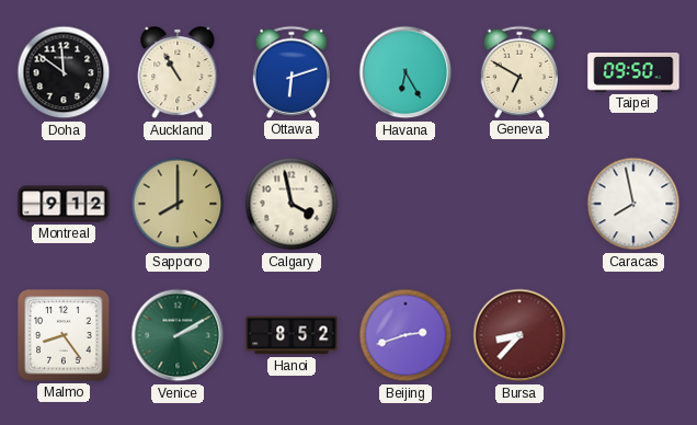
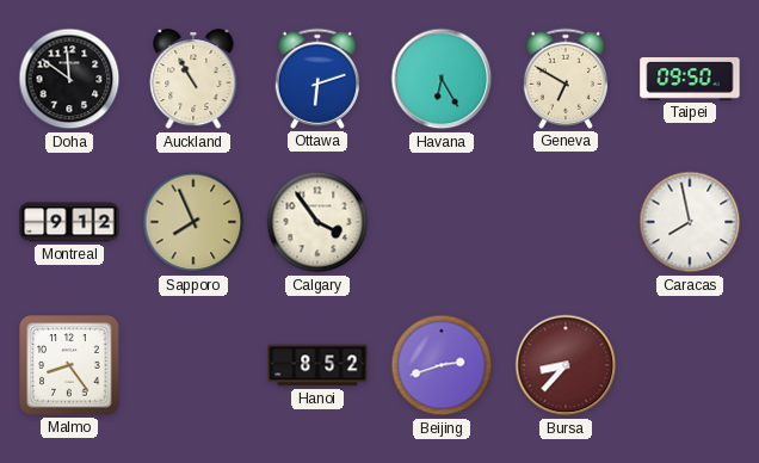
Sapporo: 8:00 -> 7:56
Calgary: 3:58 -> 3:54
Venice: 2:10 -> none
